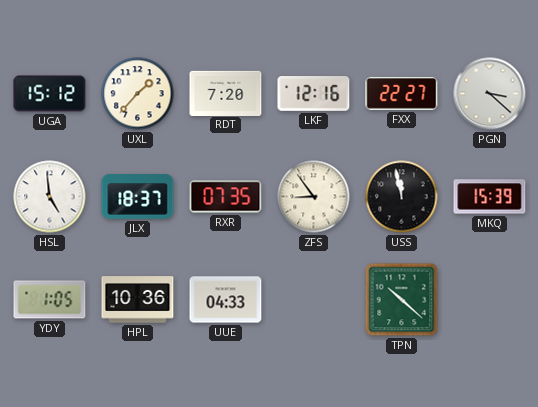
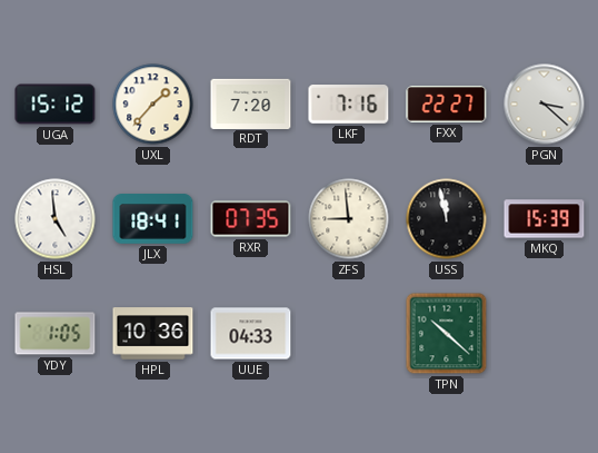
LKF: 12:16 -> 7:16
JLX: 18:37 -> 18:41
ZFS: 8:54 -> 8:59
